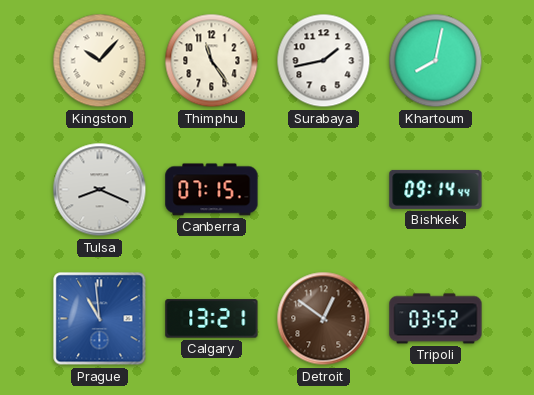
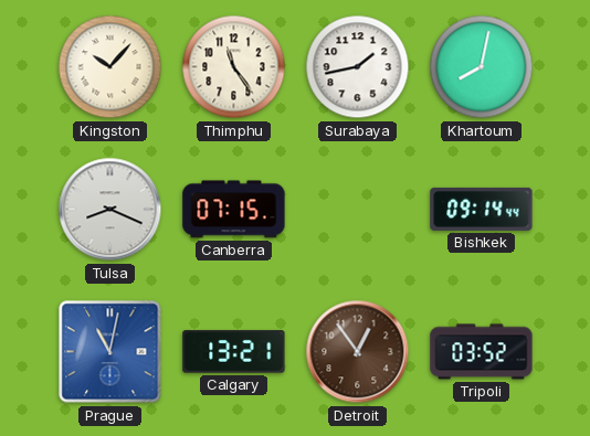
Prague: 10:59 -> 11:02
Detroit: 12:51 -> 12:54
